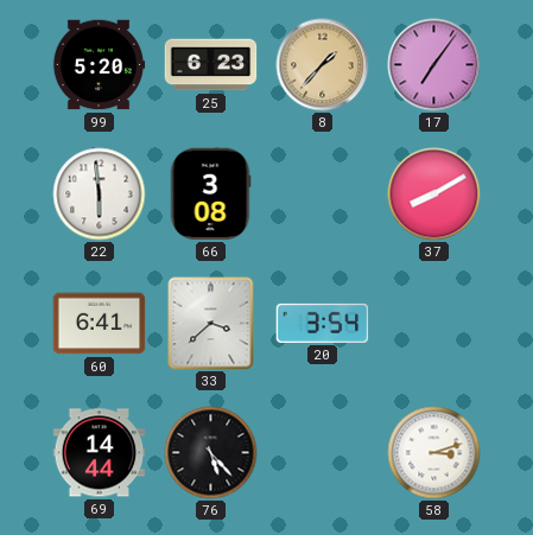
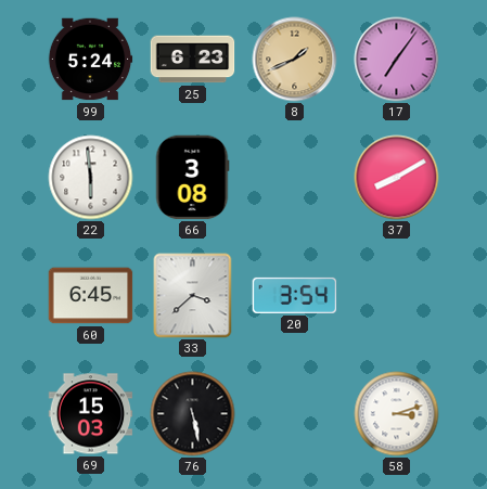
99: 5:20 -> 5:24
8: 1:37 -> 1:41
60: 6:41 -> 6:45
69: 14:44 -> 15:03
76: 5:23 -> 5:28
